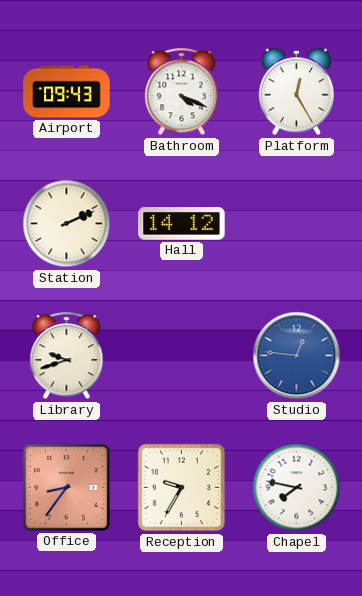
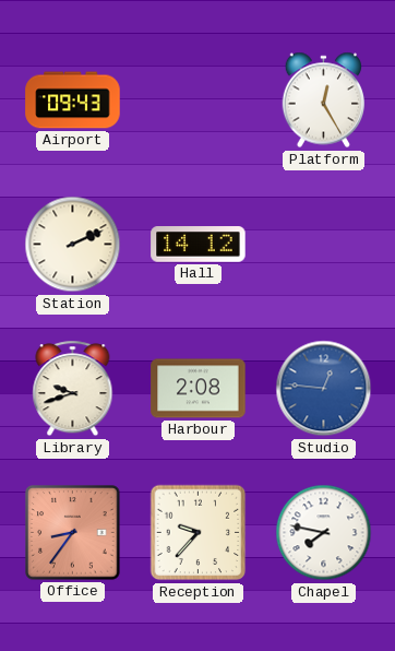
Bathroom: 4:19 -> none
Harbour: none -> 2:08
Reception: 9:35 -> 9:37
